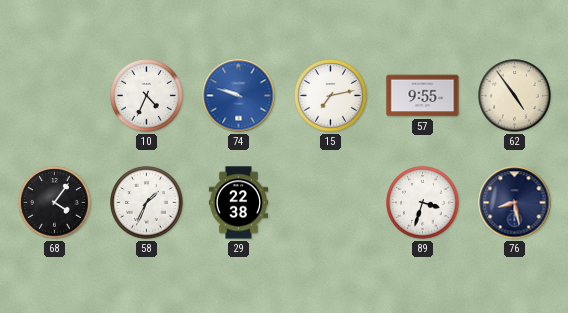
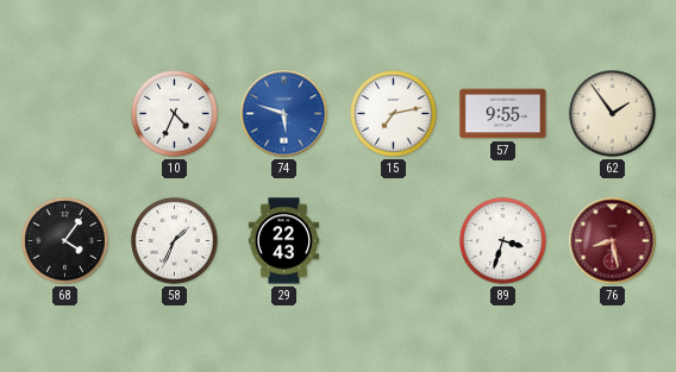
74: 9:48 -> 5:48
62: 4:54 -> 1:54
29: 22:38 -> 22:43
76 dial: navy -> burgundy
